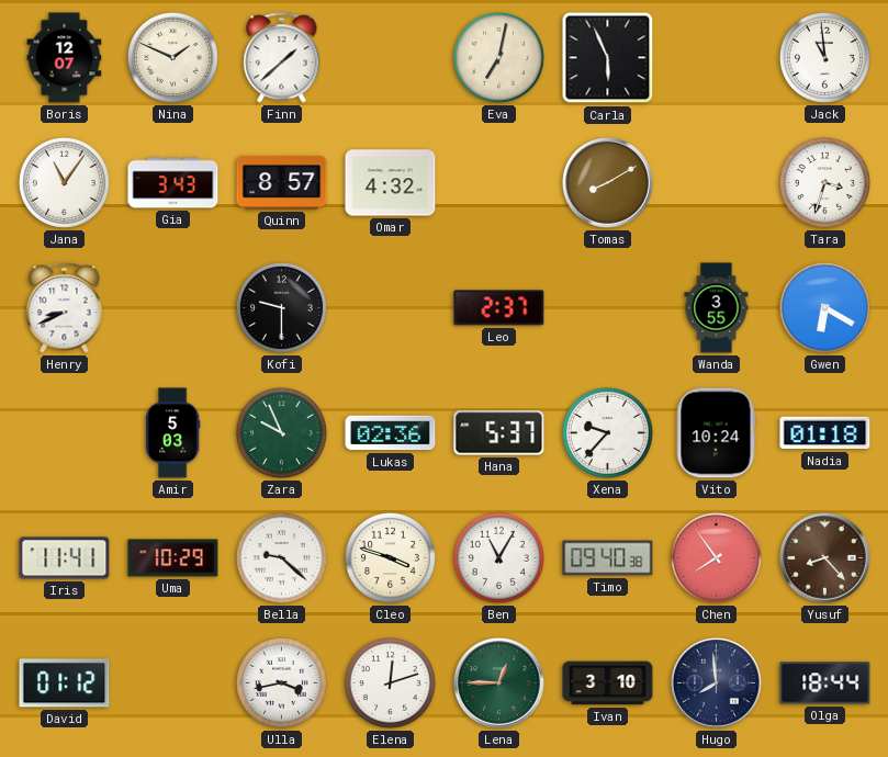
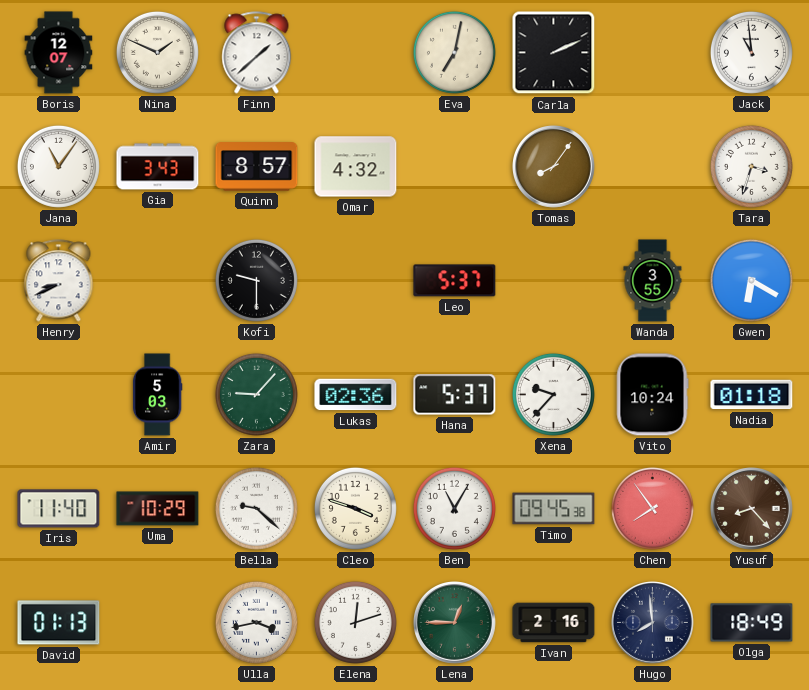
Carla: 5:56 -> 2:11
Tomas: 8:10 -> 8:06
Leo: 2:37 -> 5:37
Zara: 9:56 -> 9:07
Iris: 11:41 -> 11:40
Timo: 09:40 -> 09:45
David: 01:12 -> 01:13
Ivan: 3:10 -> 2:16
Olga: 18:44 -> 18:49
